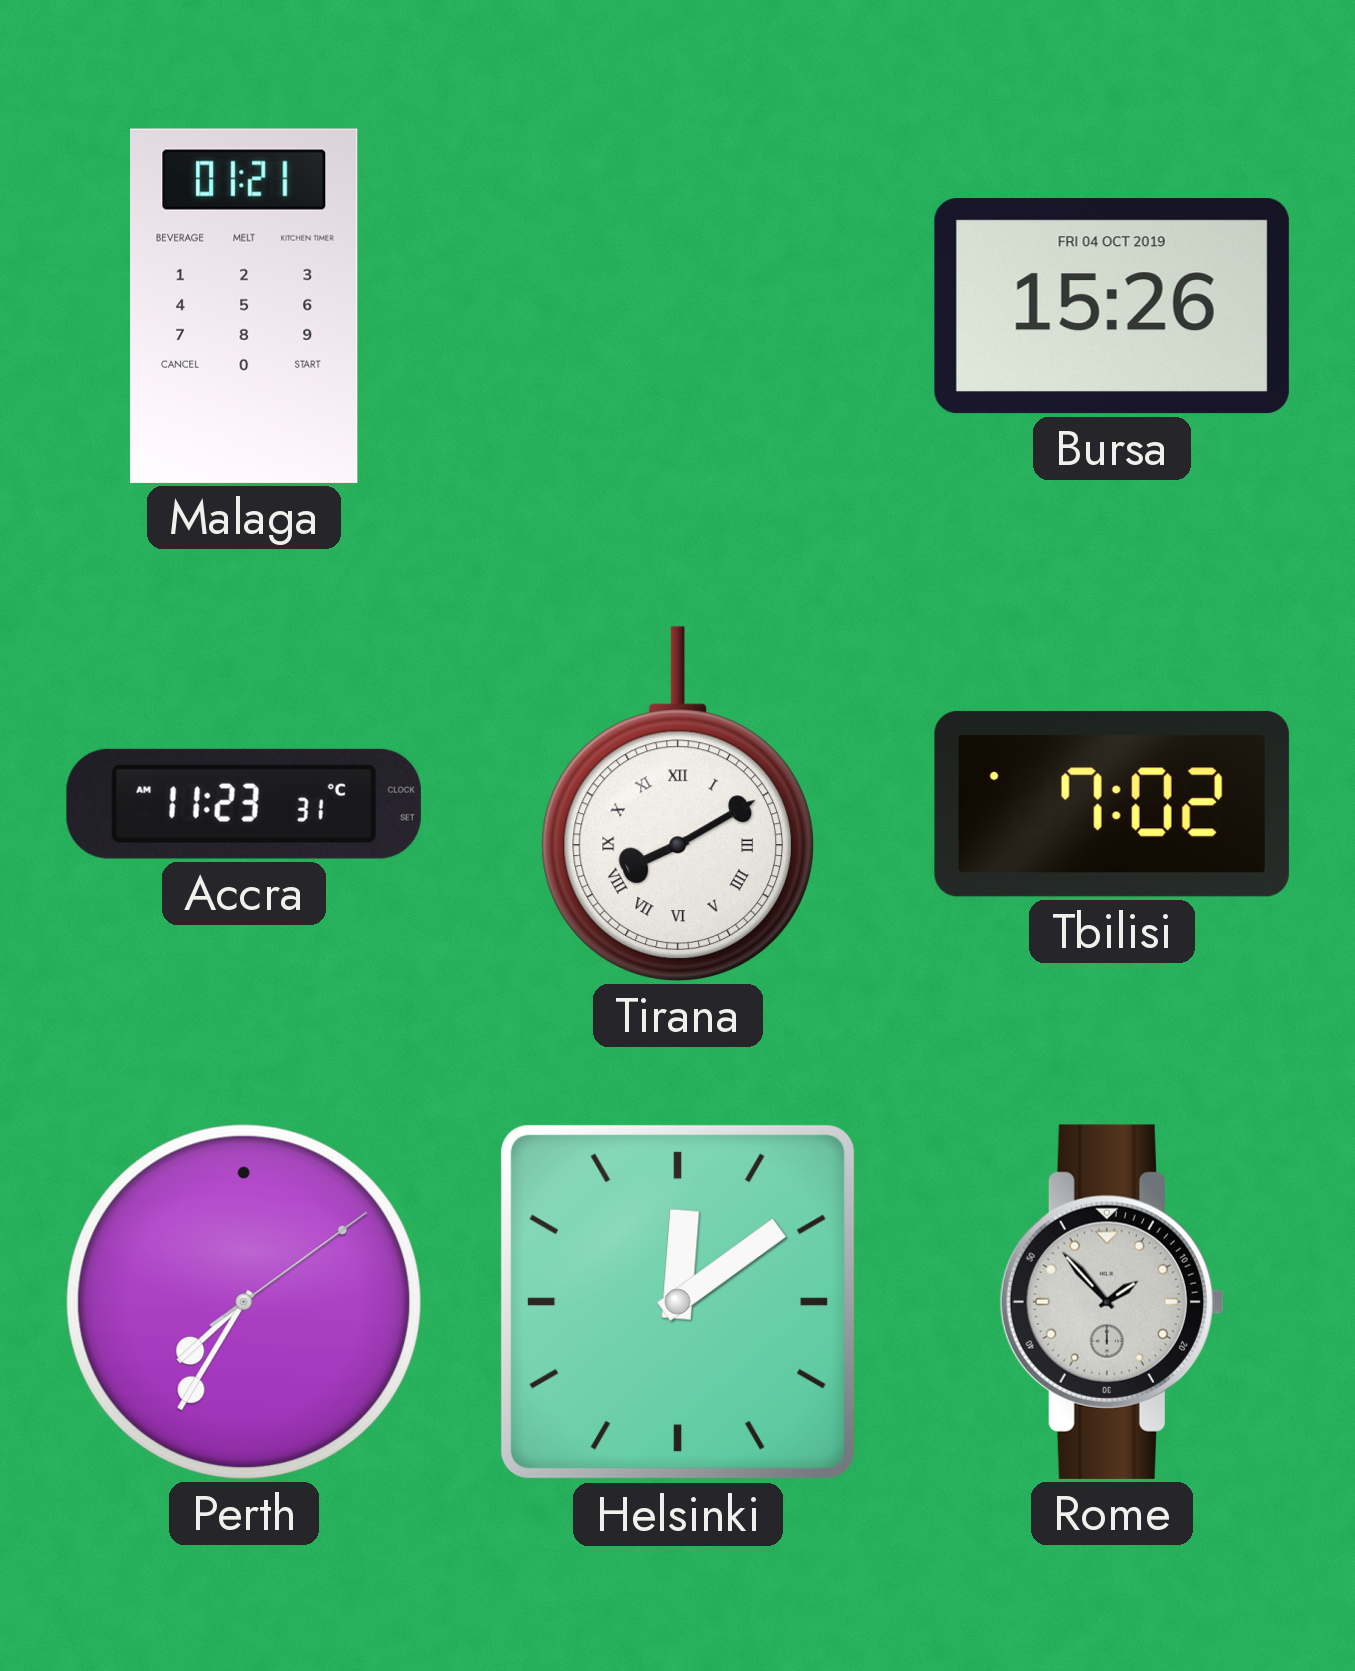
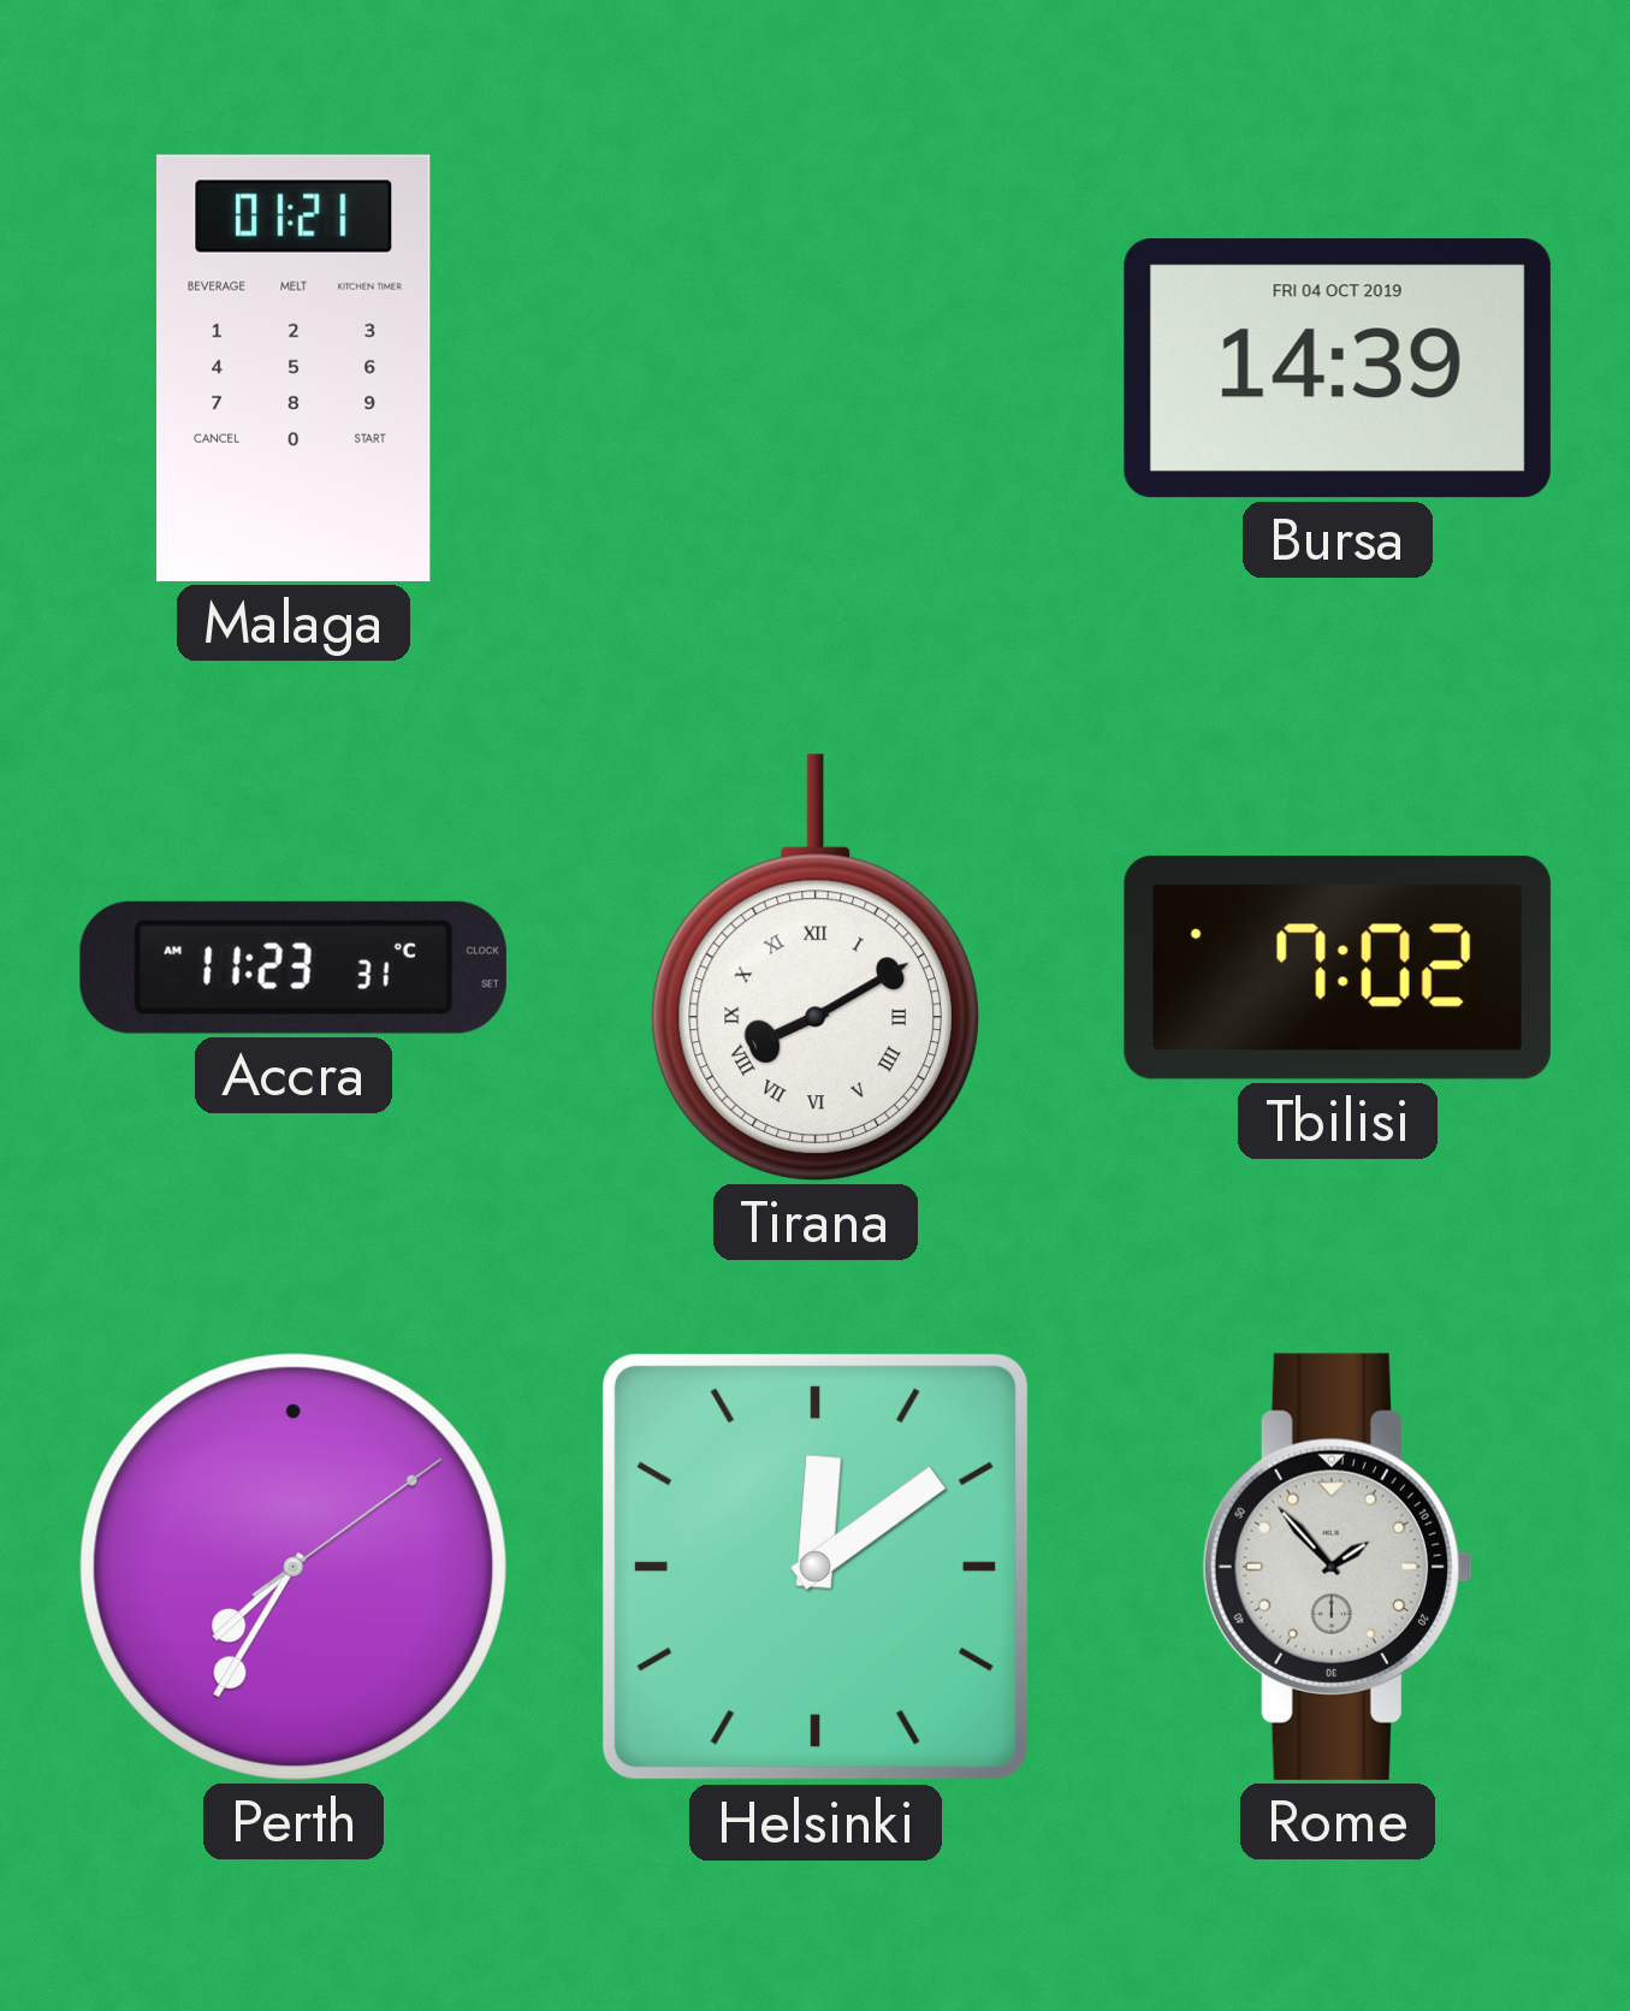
Bursa: 15:26 -> 14:39
